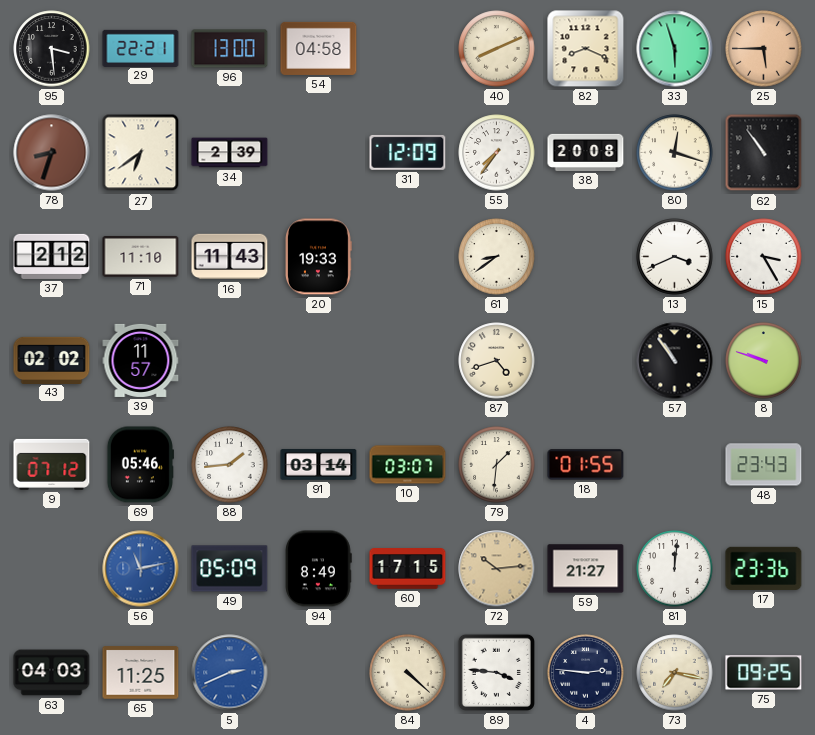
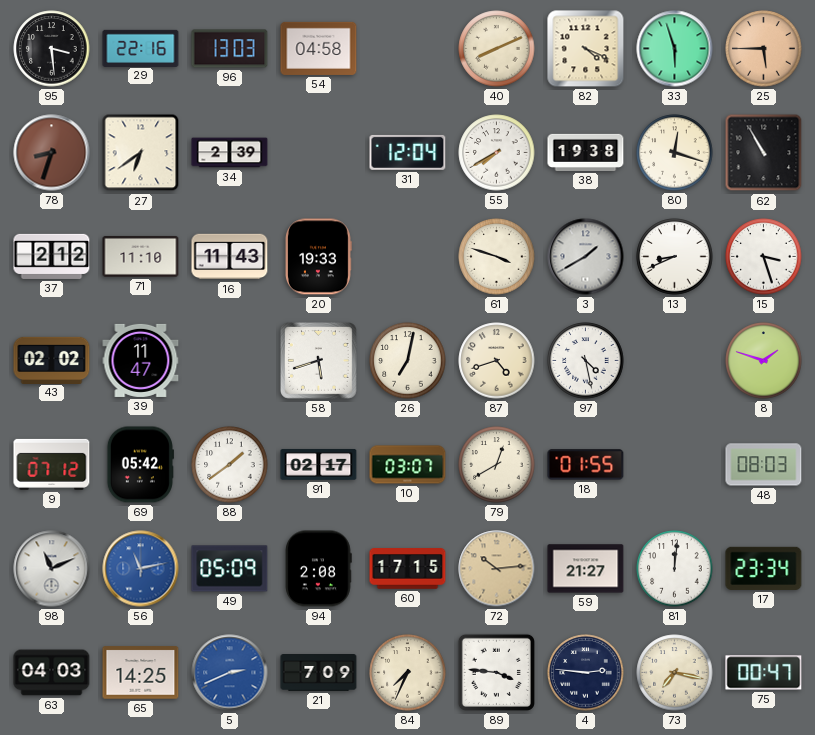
29: 22:21 -> 22:16
96: 13:00 -> 13:03
82: 8:19 -> 4:19
31: 12:09 -> 12:04
55: 7:36 -> 7:40
38: 20:08 -> 19:38
62: 10:54 -> 10:55
61: 8:39 -> 3:48
3: none -> 1:40
13: 3:41 -> 8:41
15: 3:25 -> 3:27
39: 11:57 -> 11:47
58: none -> 5:42
26: none -> 7:02
97: none -> 4:28
57: 10:54 -> none
8: 9:48 -> 1:48
69: 05:46 -> 05:42
88: 1:44 -> 1:39
91: 03:14 -> 02:17
79: 1:31 -> 12:40
48: 23:43 -> 08:03
98: none -> 11:11
94: 8:49 -> 2:08
17: 23:36 -> 23:34
65: 11:25 -> 14:25
21: none -> 7:09
84: 4:22 -> 7:34
75: 09:25 -> 00:47
